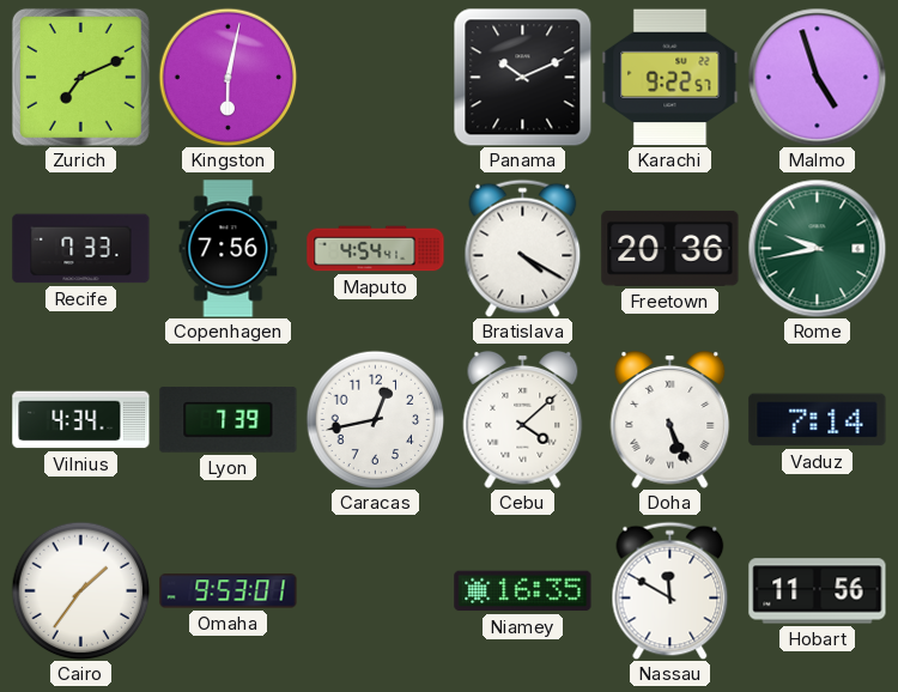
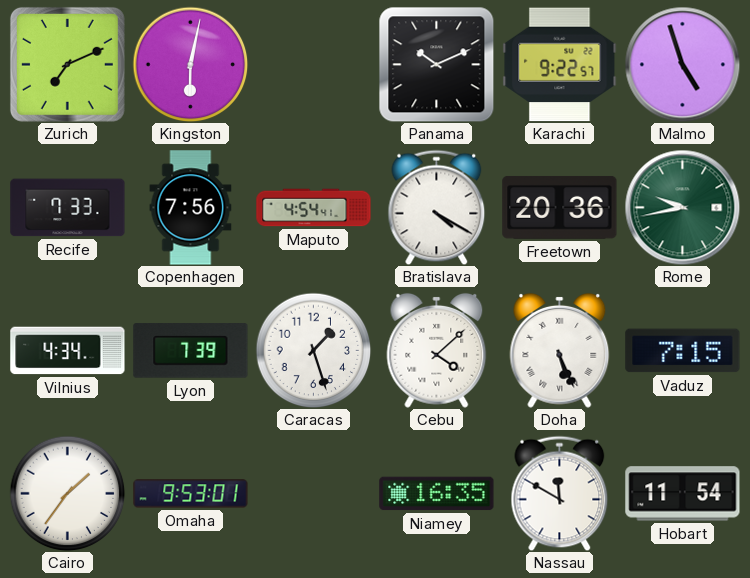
Caracas: 12:43 -> 1:27
Vaduz: 7:14 -> 7:15
Hobart: 11:56 -> 11:54
